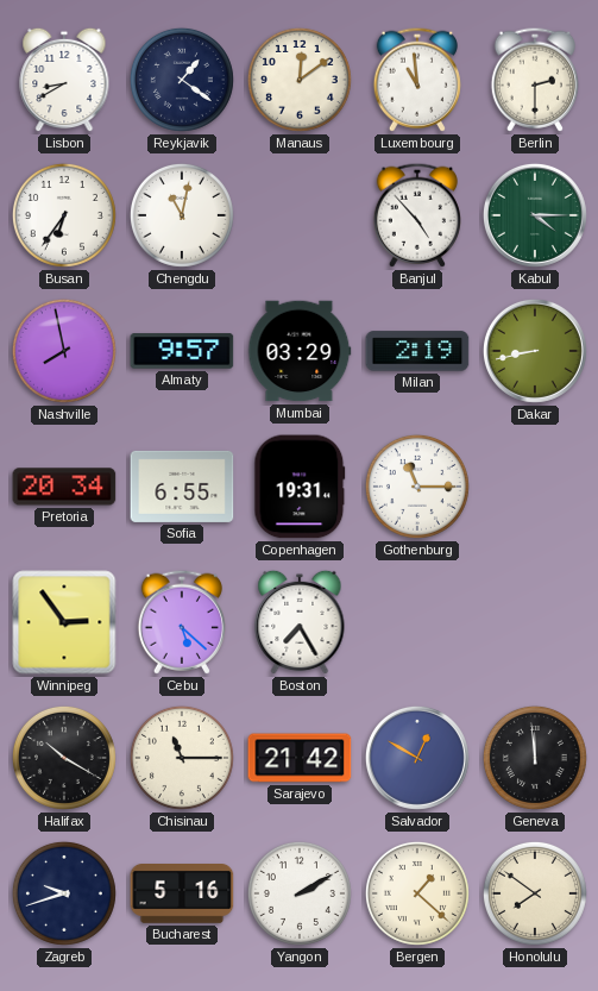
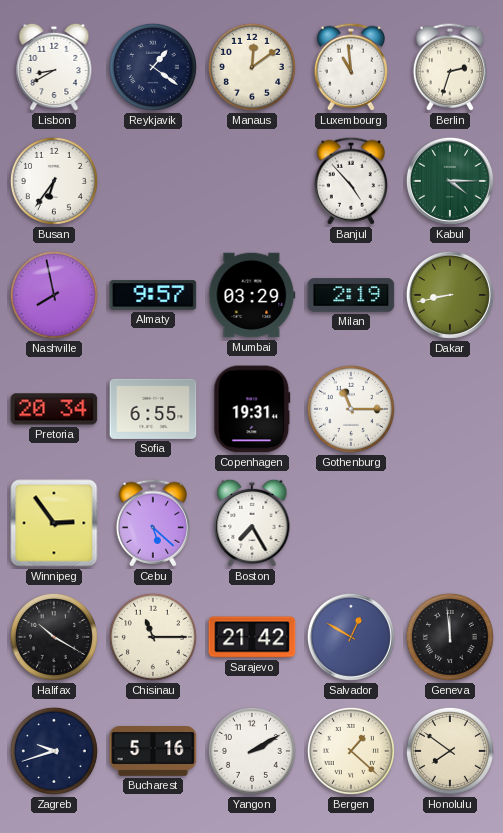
Berlin: 2:30 -> 2:33
Chengdu: 11:02 -> none
